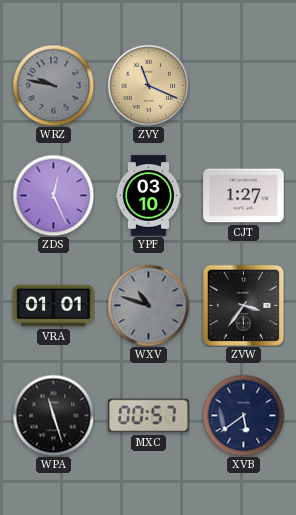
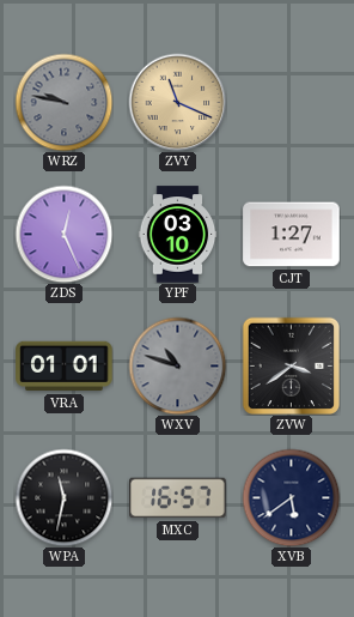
ZVW: 3:36 -> 3:39
WPA: 11:27 -> 11:32
MXC: 00:57 -> 16:57
